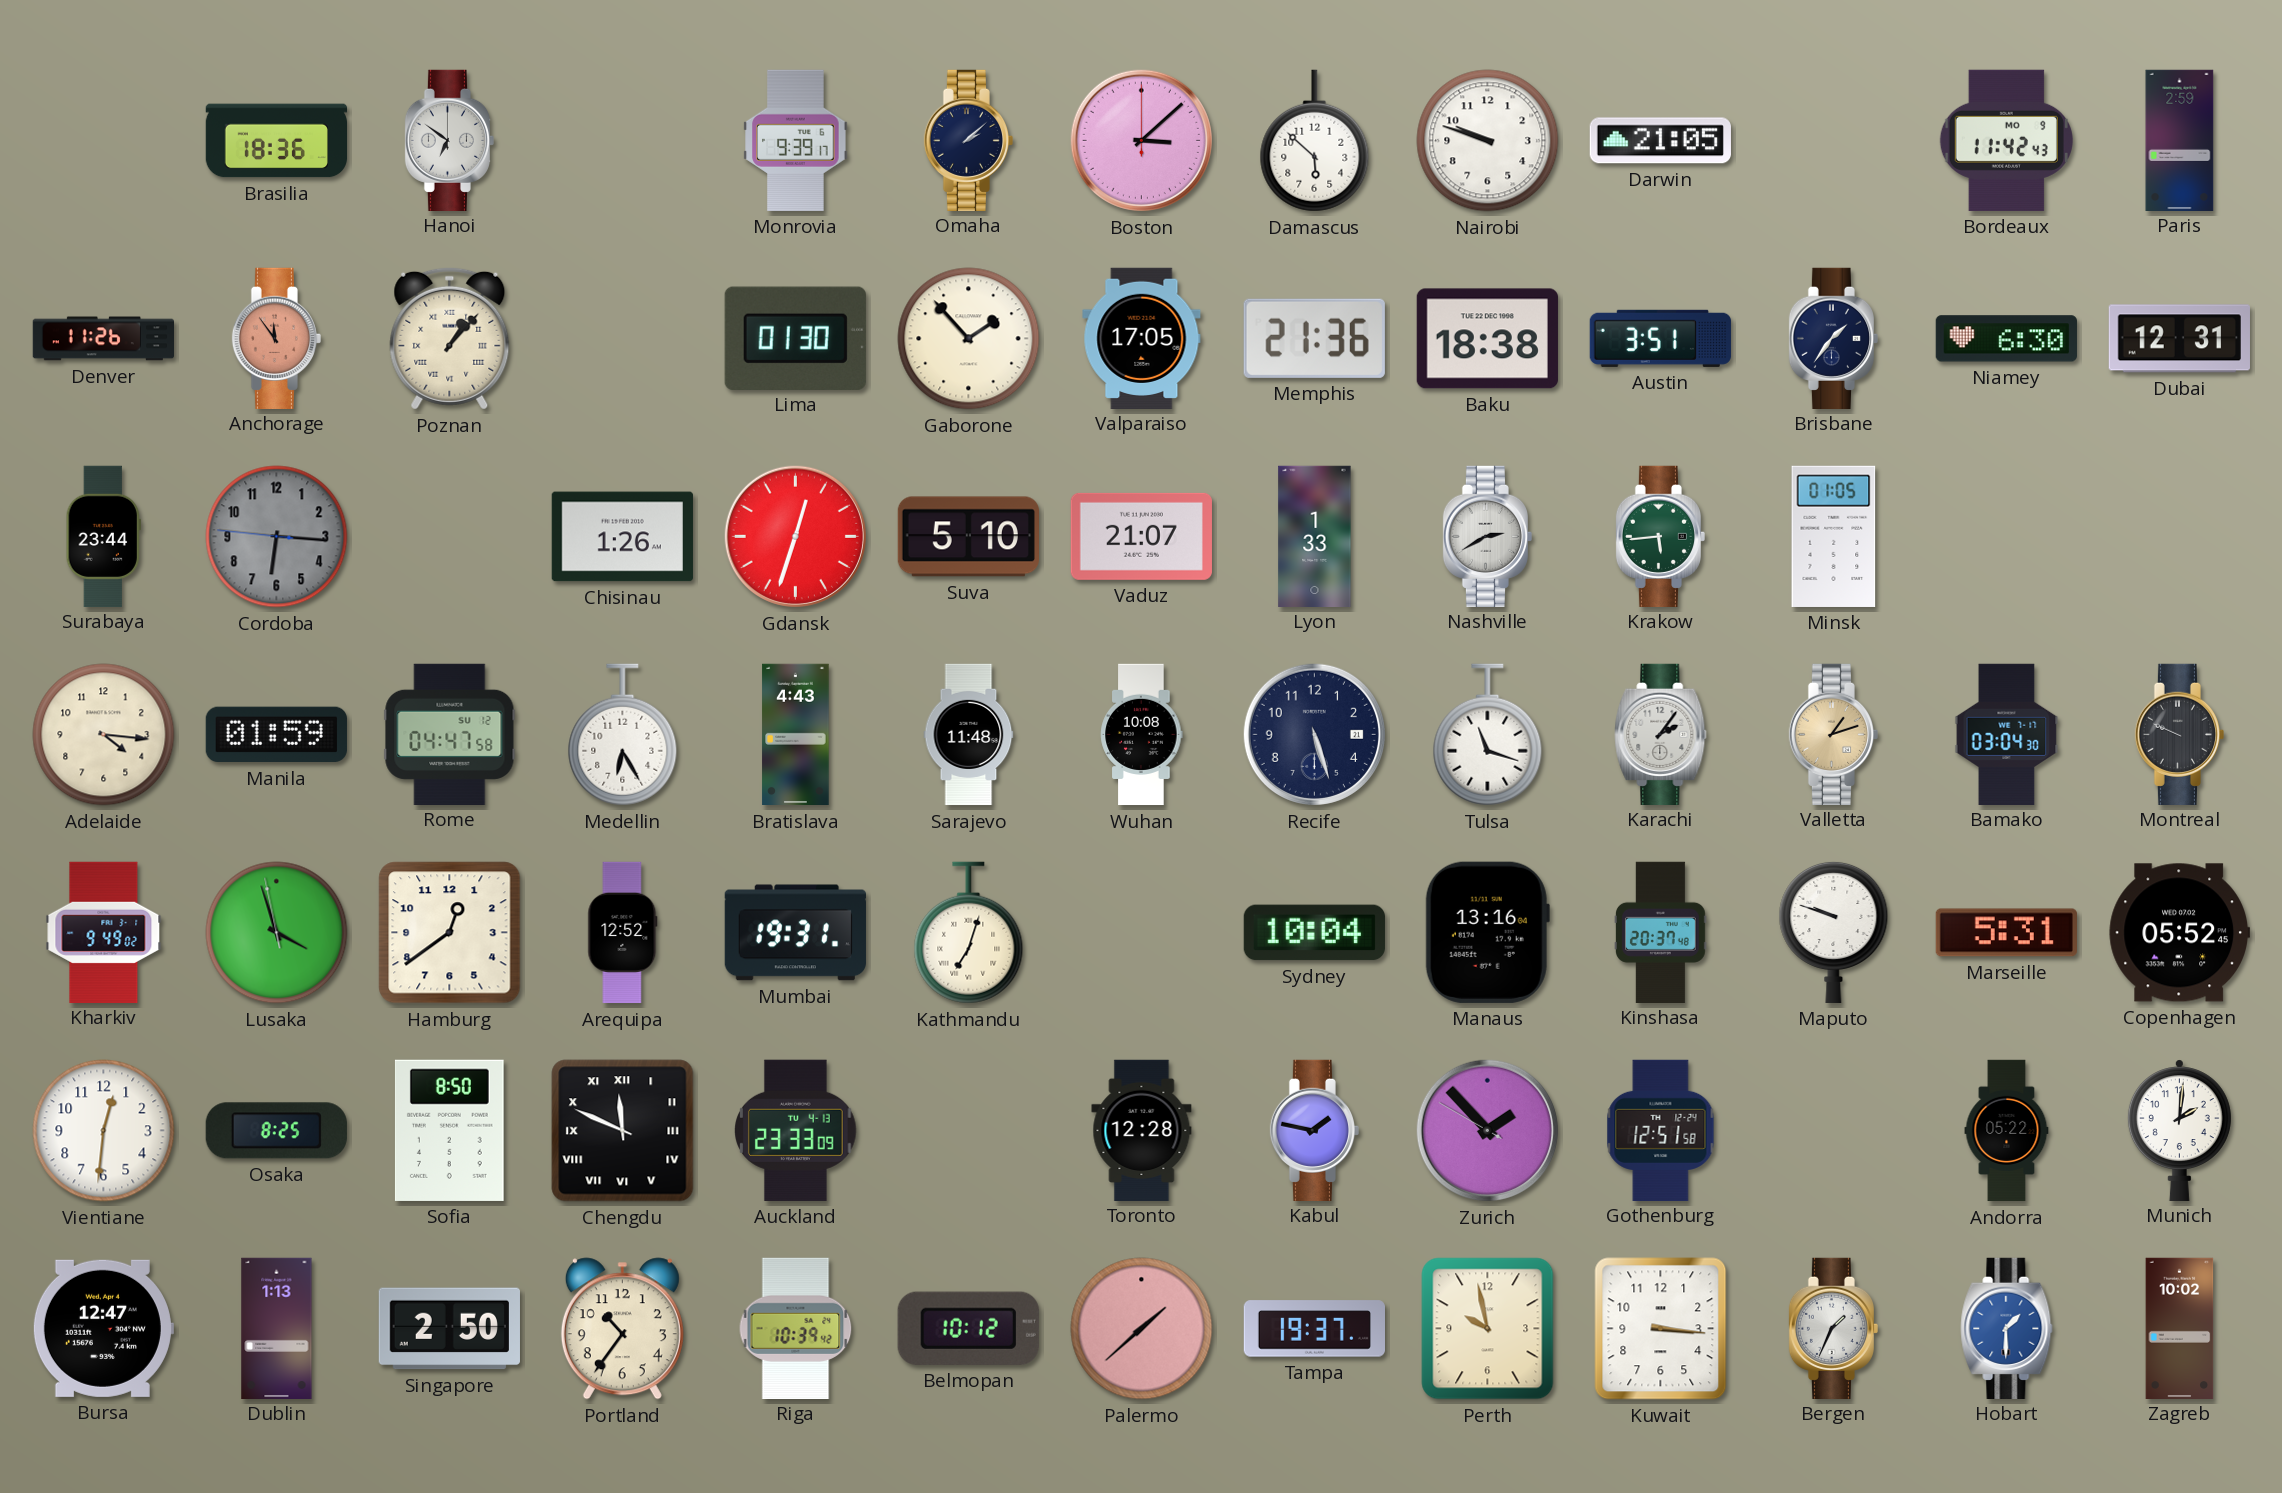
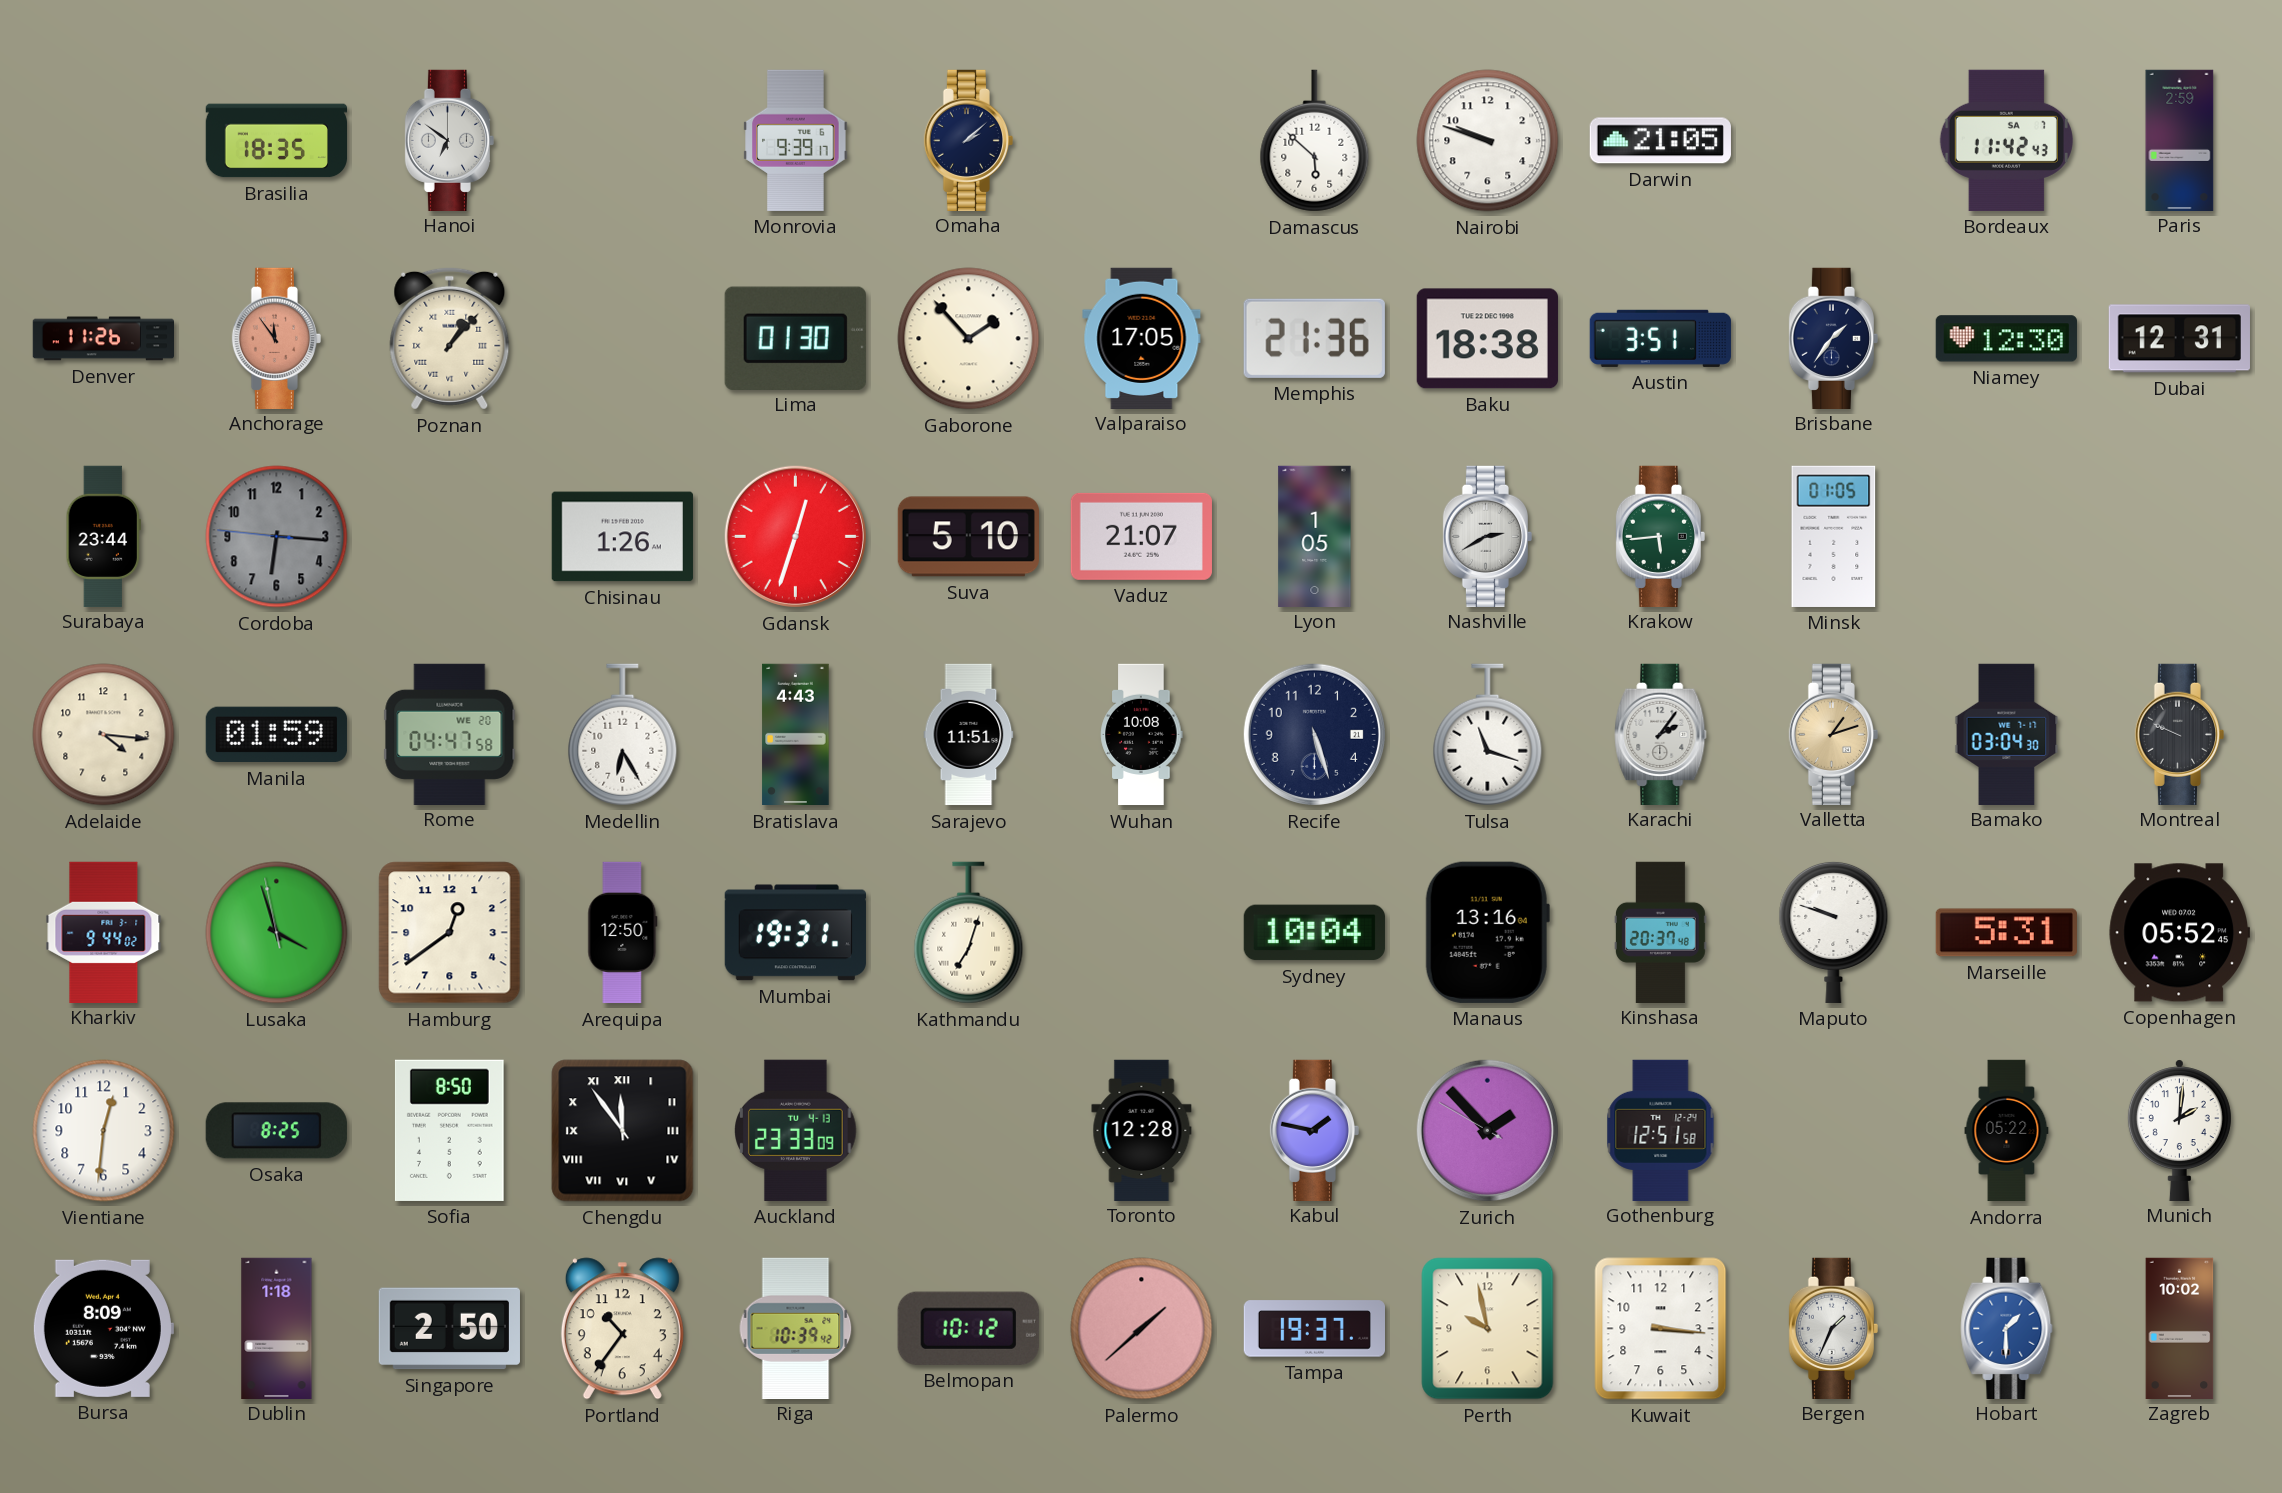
Brasilia: 18:36 -> 18:35
Boston: 3:08 -> none
Bordeaux date: MO 9 -> SA 7
Niamey: 6:30 -> 12:30
Lyon: 1:33 -> 1:05
Rome date: SU 12 -> WE 20
Sarajevo: 11:48 -> 11:51
Kharkiv: 9:49 -> 9:44
Arequipa: 12:52 -> 12:50
Chengdu: 11:49 -> 11:54
Bursa: 12:47 -> 8:09
Dublin: 1:13 -> 1:18
